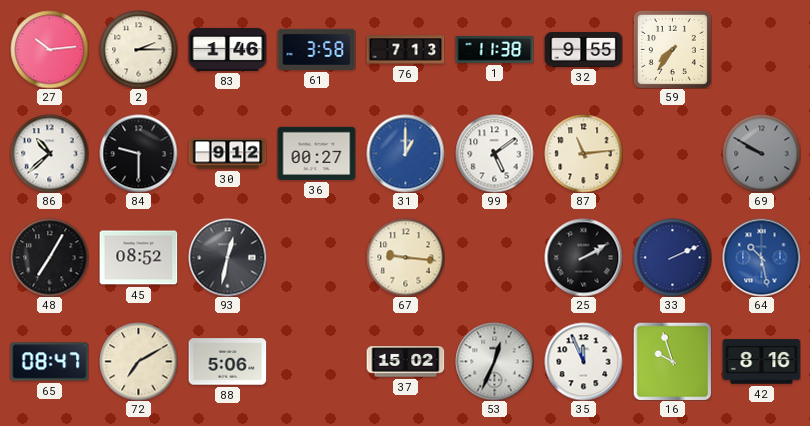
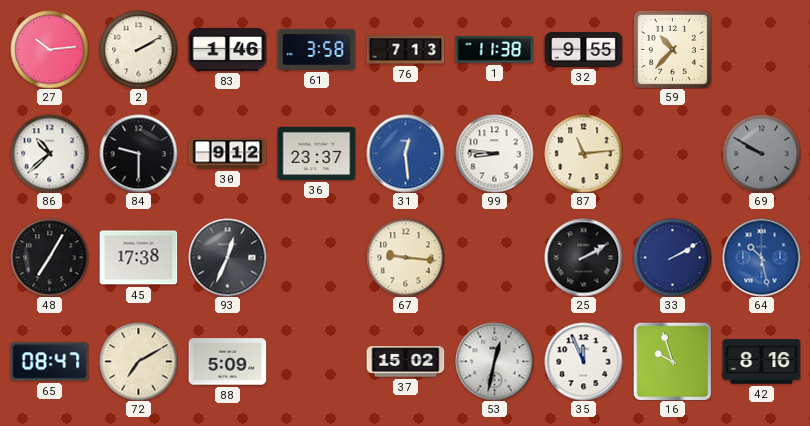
2: 2:15 -> 2:10
59: 7:36 -> 10:37
36: 00:27 -> 23:37
31: 1:00 -> 12:29
99: 5:09 -> 8:46
45: 08:52 -> 17:38
93: 12:32 -> 12:34
33: 2:11 -> 2:10
88: 5:06 -> 5:09
53: 12:34 -> 12:32
